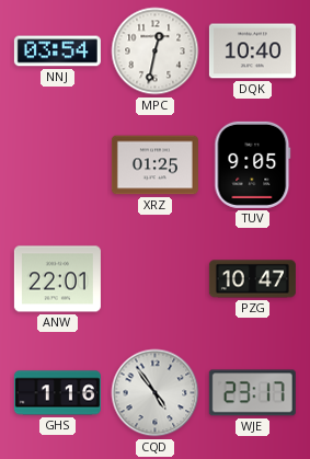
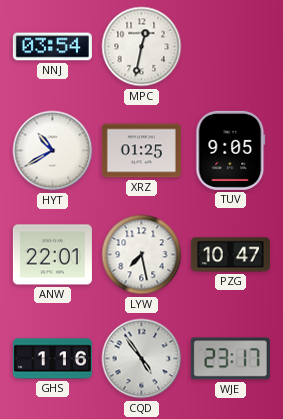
DQK: 10:40 -> none
HYT: none -> 10:40
LYW: none -> 7:28
